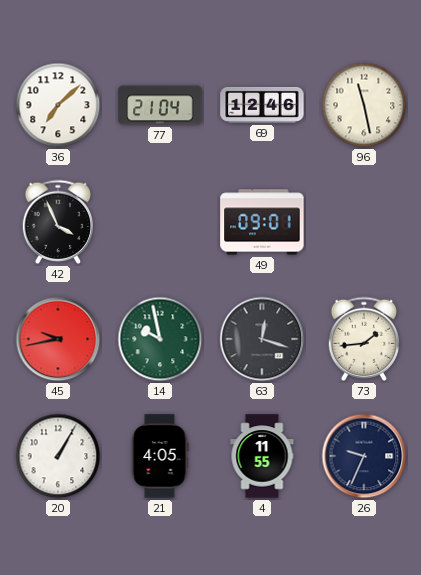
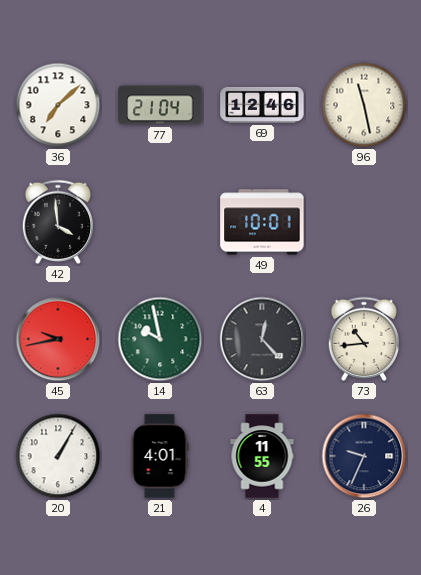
42: 3:56 -> 3:59
49: 09:01 -> 10:01
63: 12:18 -> 12:23
73: 1:44 -> 10:44
21: 4:05 -> 4:01
